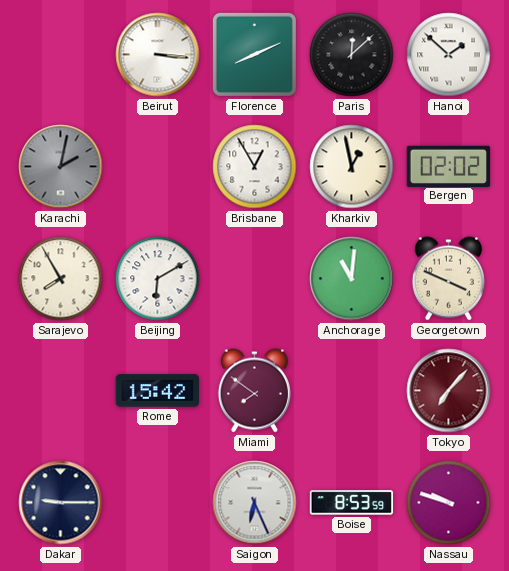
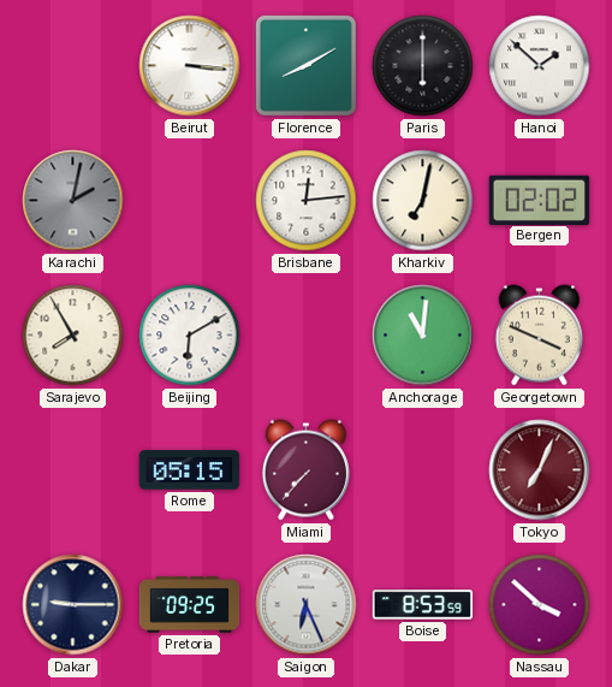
Florence: 8:11 -> 8:10
Paris: 12:08 -> 6:00
Brisbane: 12:55 -> 12:14
Kharkiv: 12:58 -> 7:02
Rome: 15:42 -> 05:15
Miami: 7:51 -> 7:37
Tokyo: 7:07 -> 7:04
Pretoria: none -> 09:25
Nassau: 9:48 -> 3:52
